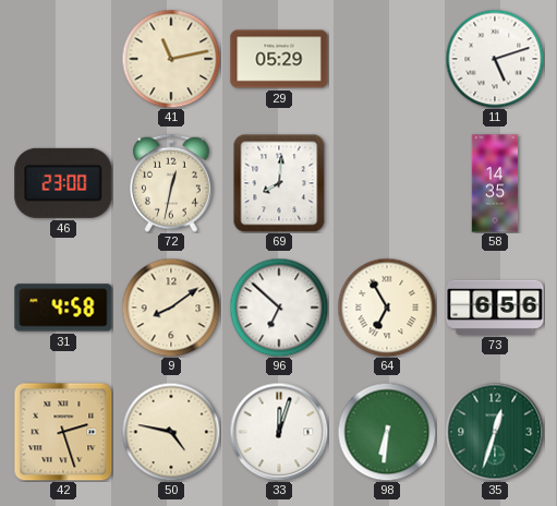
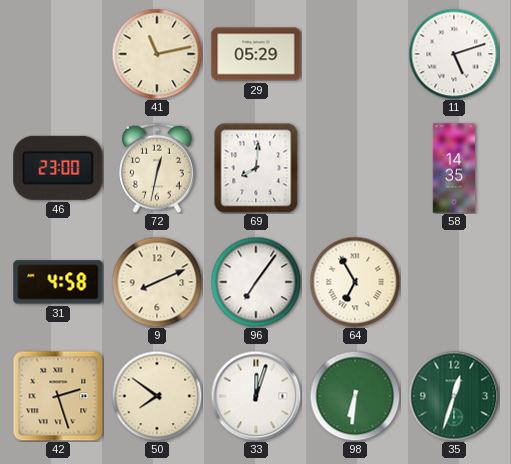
9: 8:09 -> 8:11
96: 6:52 -> 7:06
73: 6:56 -> none
50: 4:47 -> 7:51
